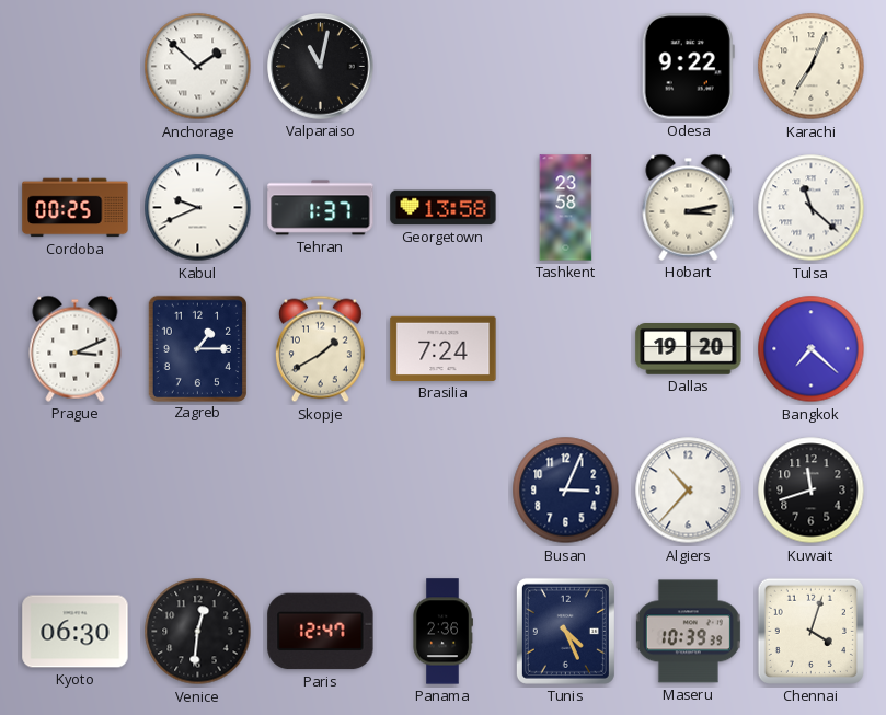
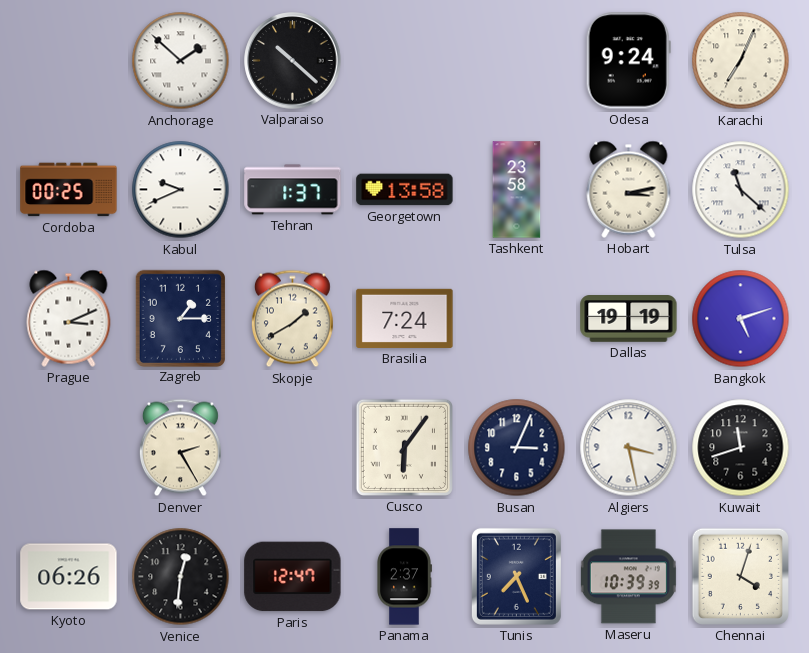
Valparaiso: 11:02 -> 10:22
Odesa: 9:22 -> 9:24
Dallas: 19:20 -> 19:19
Bangkok: 7:22 -> 5:12
Denver: none -> 2:25
Cusco: none -> 6:06
Algiers: 10:37 -> 3:28
Kyoto: 06:30 -> 06:26
Panama: 2:36 -> 2:37
Tunis: 4:26 -> 7:26
